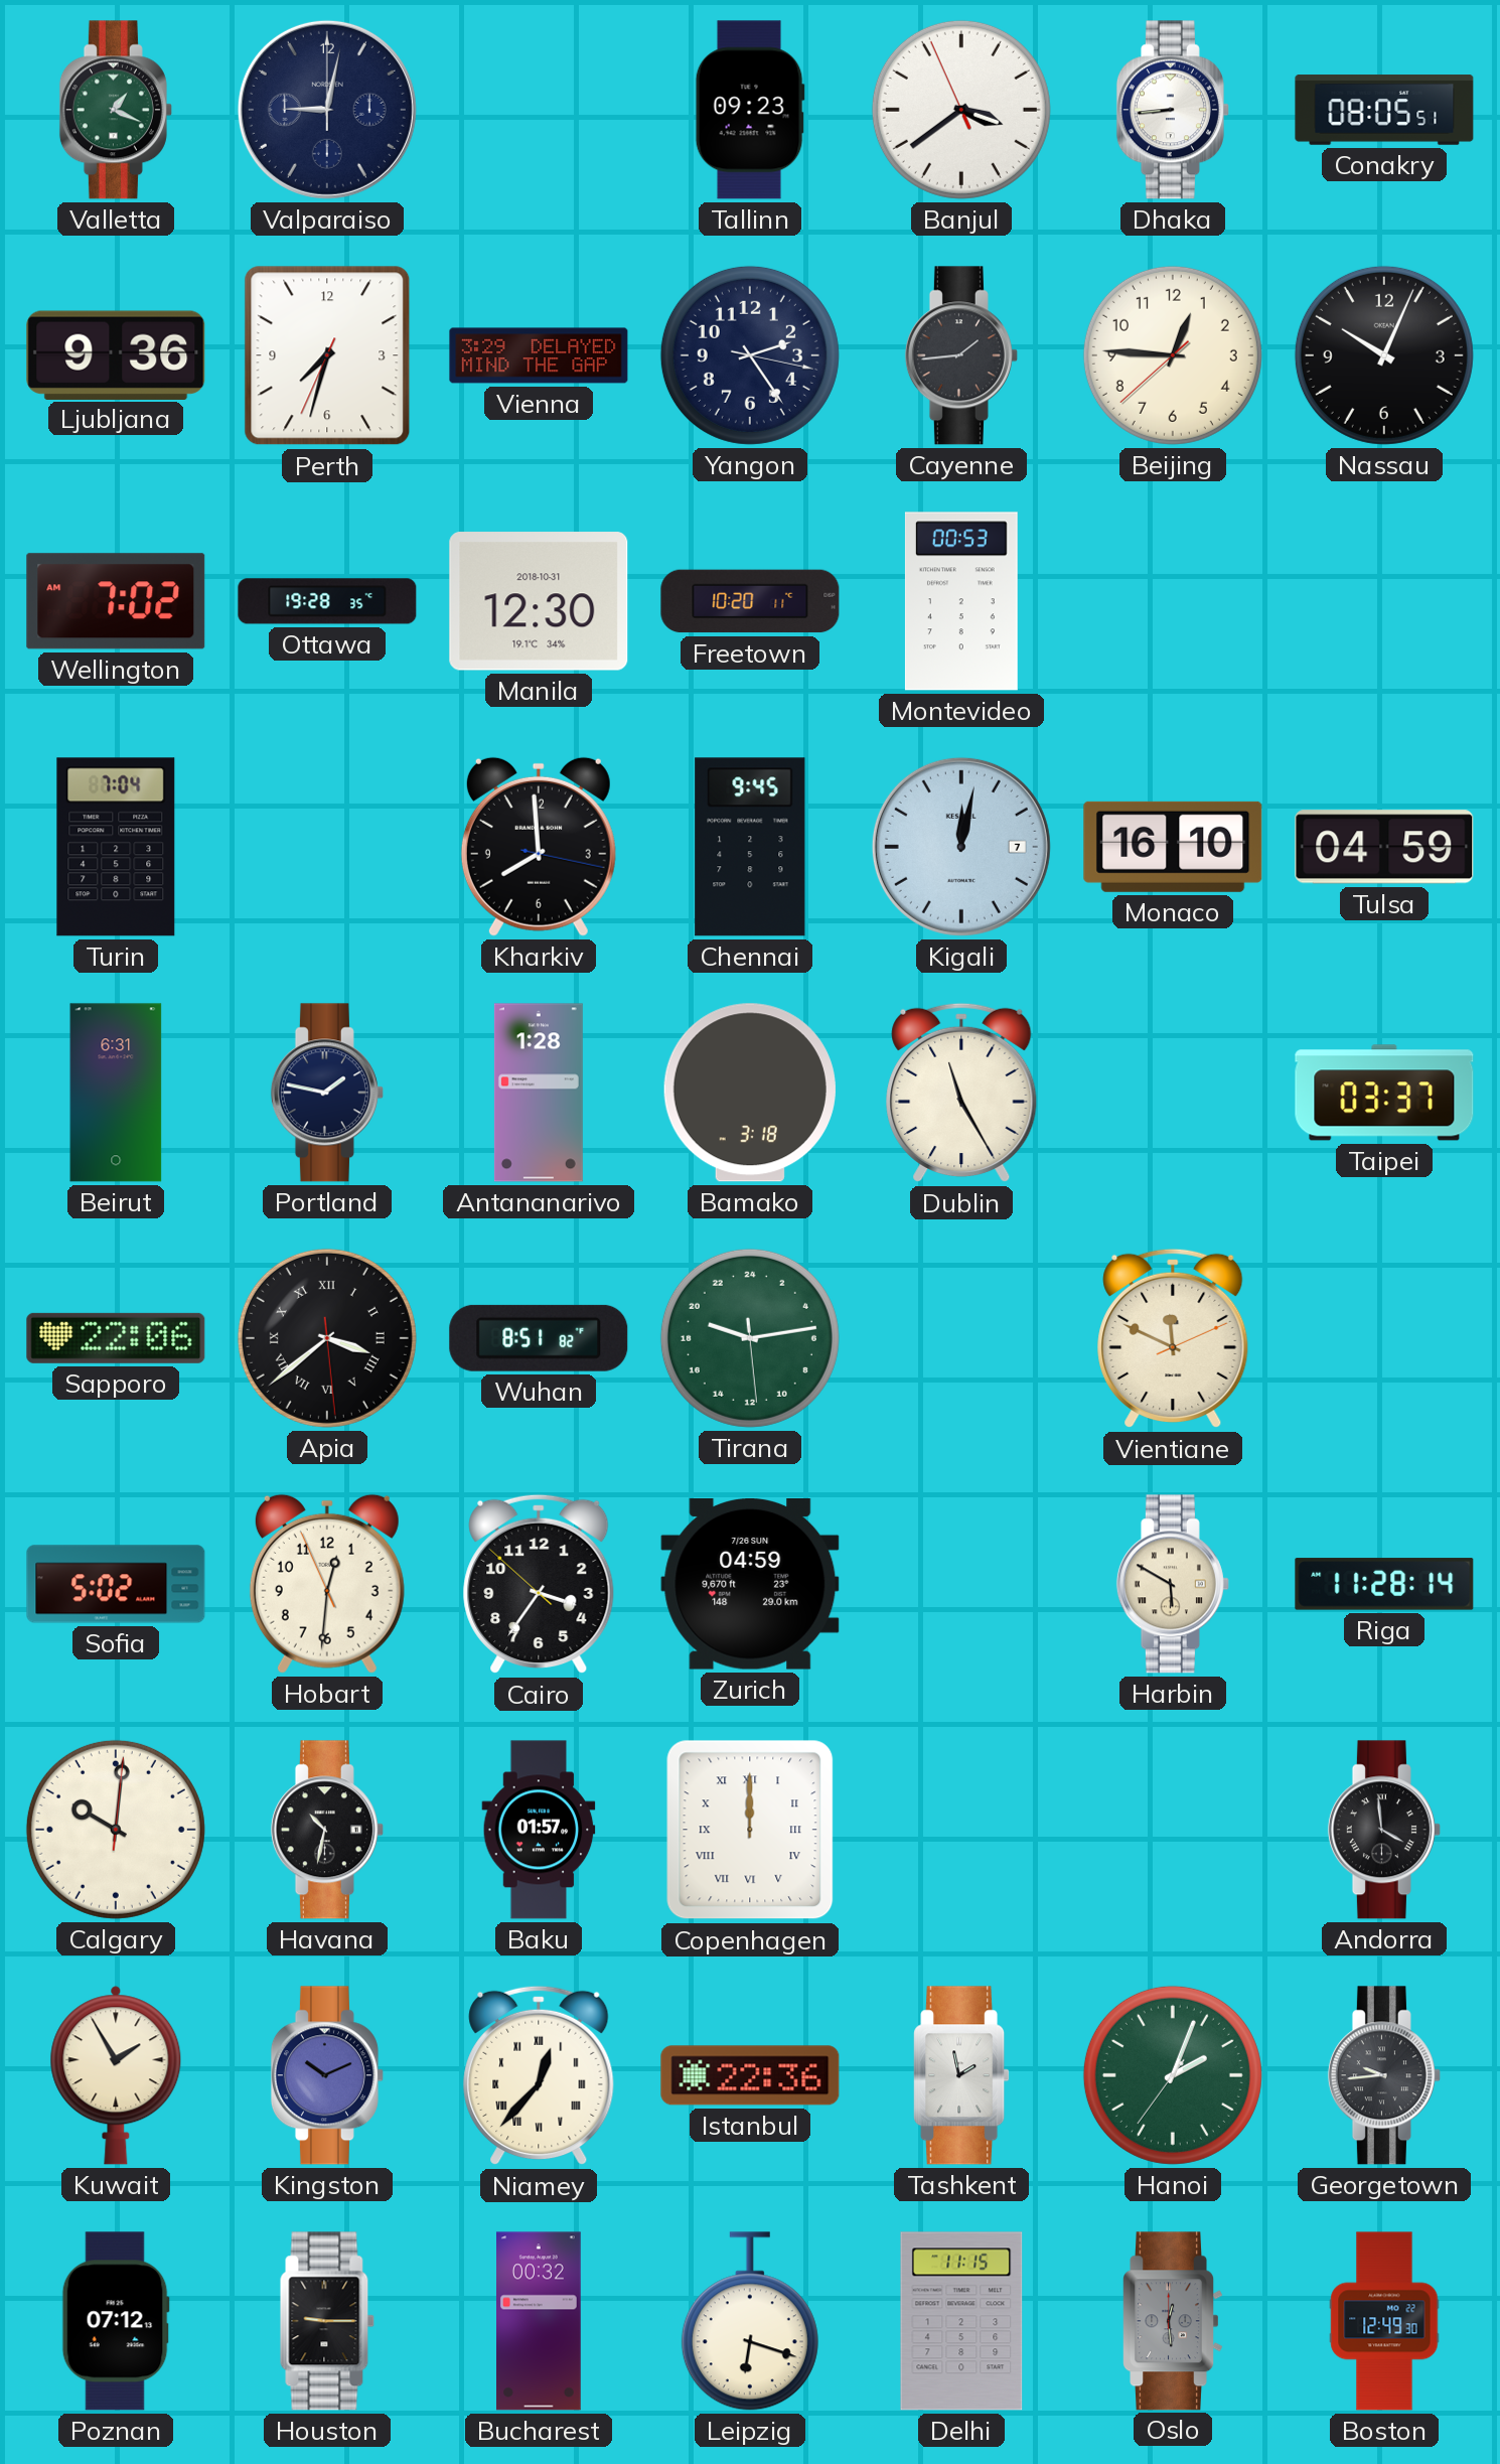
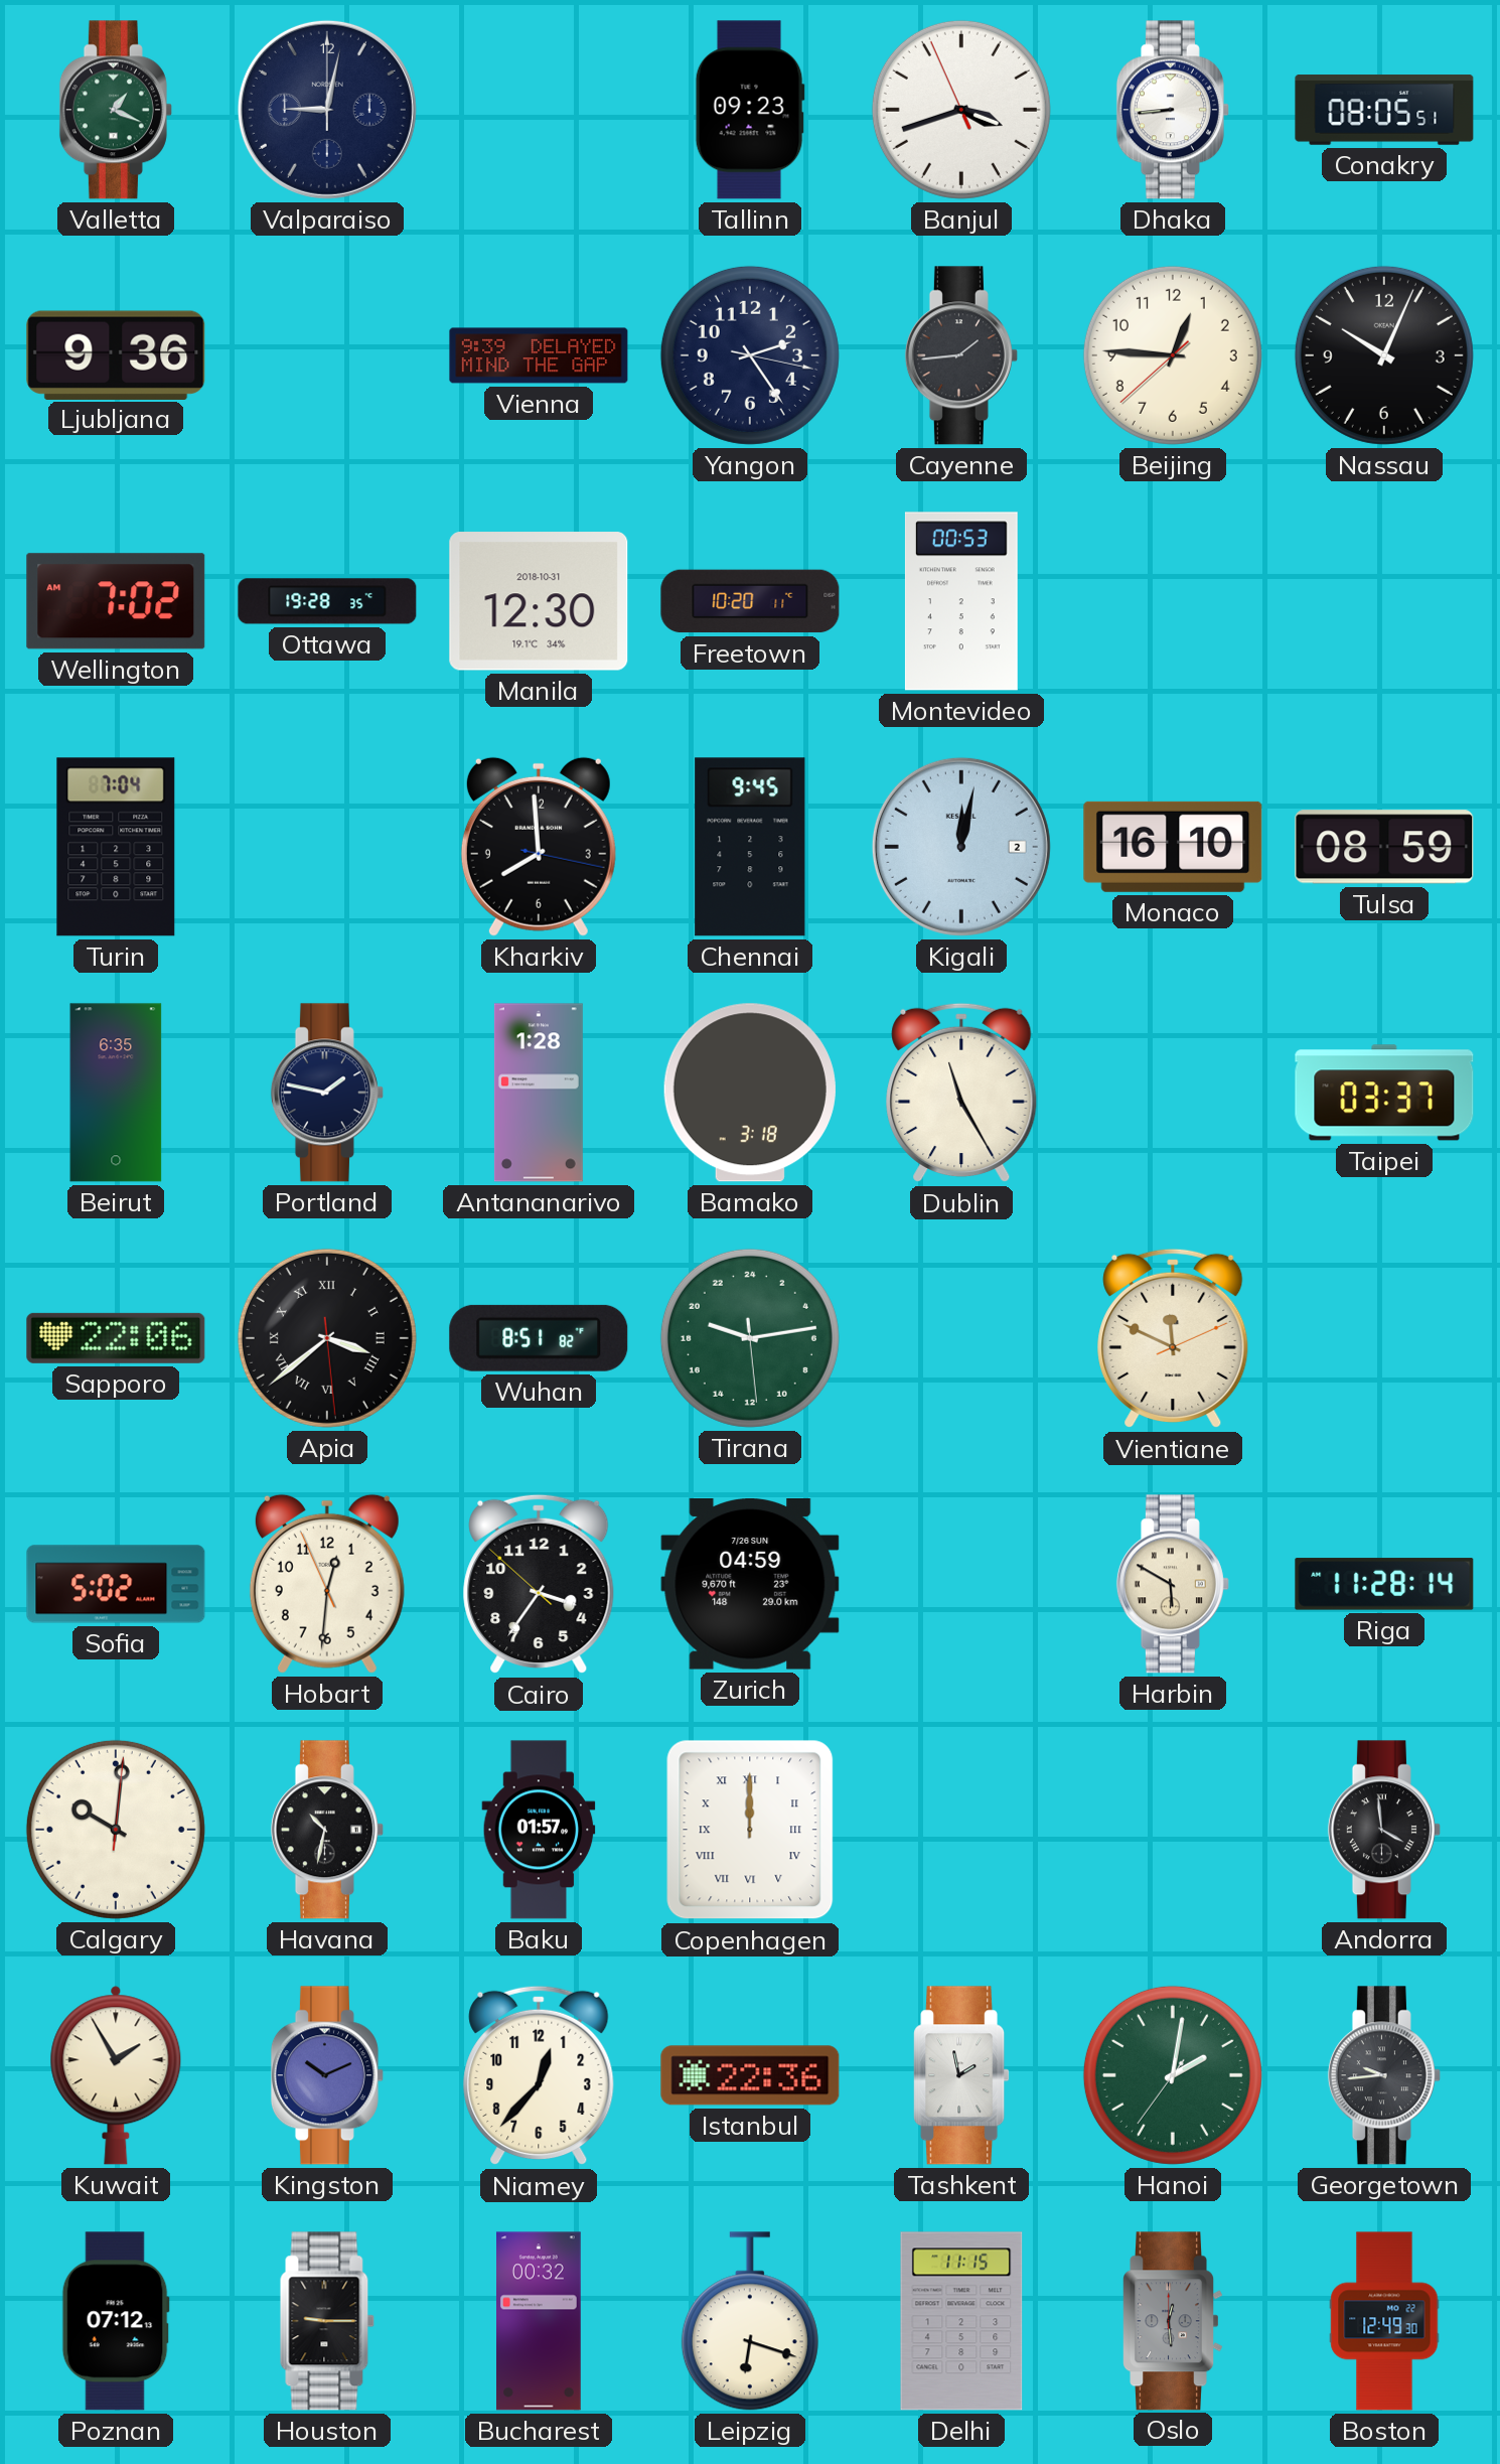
Banjul: 3:38 -> 3:41
Perth: 7:32 -> none
Vienna: 3:29 -> 9:39
Kigali date: 7 -> 2
Tulsa: 04:59 -> 08:59
Beirut: 6:31 -> 6:35
Niamey numerals: Roman -> Arabic
Hanoi: 2:03 -> 2:01
